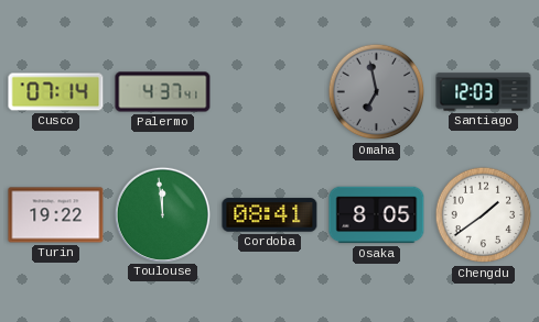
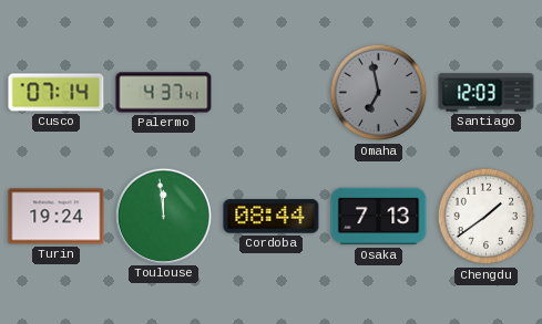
Turin: 19:22 -> 19:24
Cordoba: 08:41 -> 08:44
Osaka: 8:05 -> 7:13
